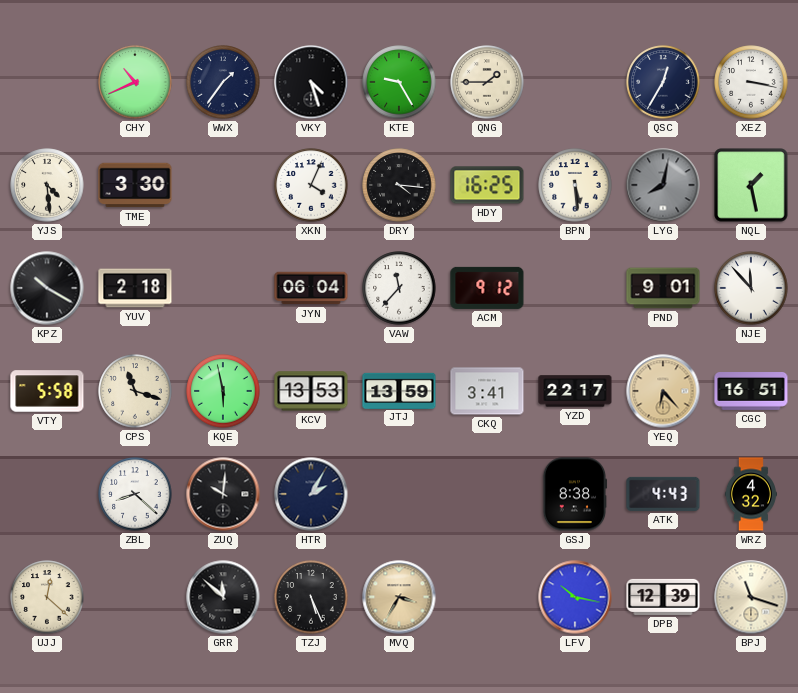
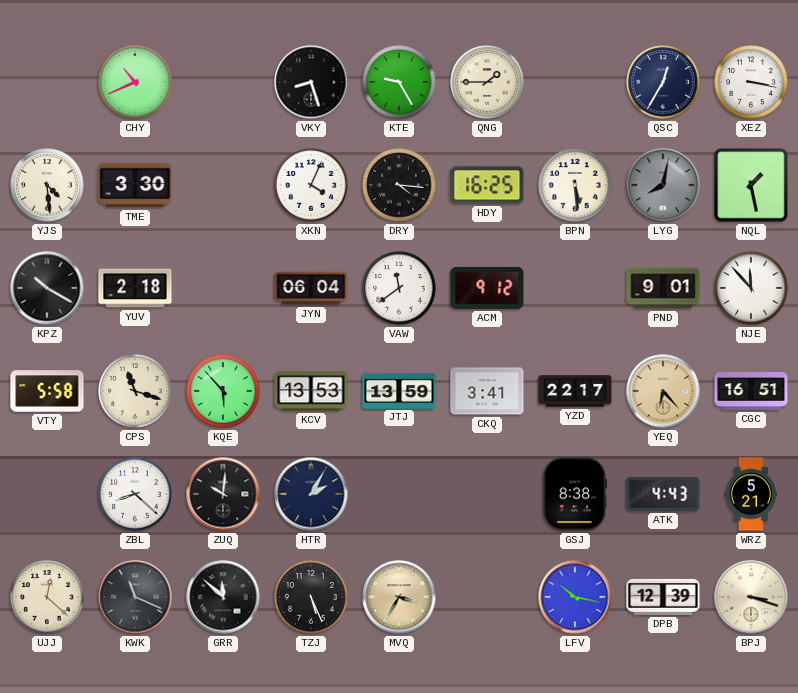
WWX: 1:36 -> none
VKY: 4:27 -> 8:27
VAW: 11:37 -> 11:39
KQE: 5:58 -> 5:53
WRZ: 4:32 -> 5:21
KWK: none -> 11:19
BPJ: 11:18 -> 3:18
